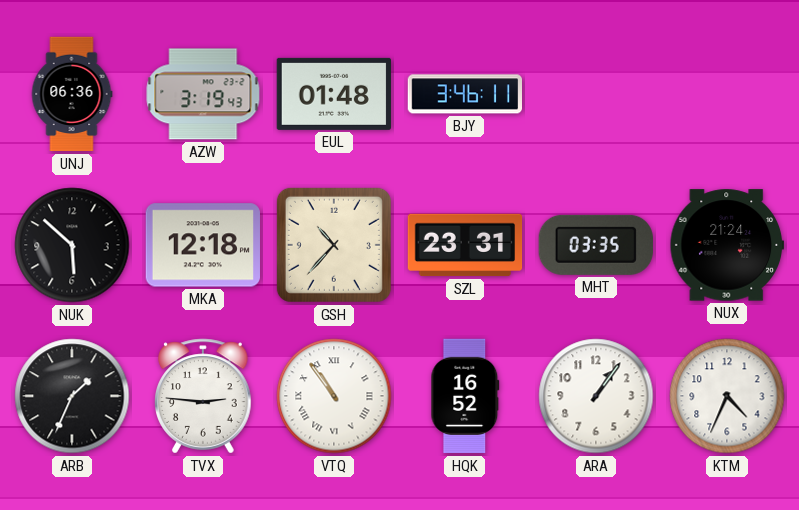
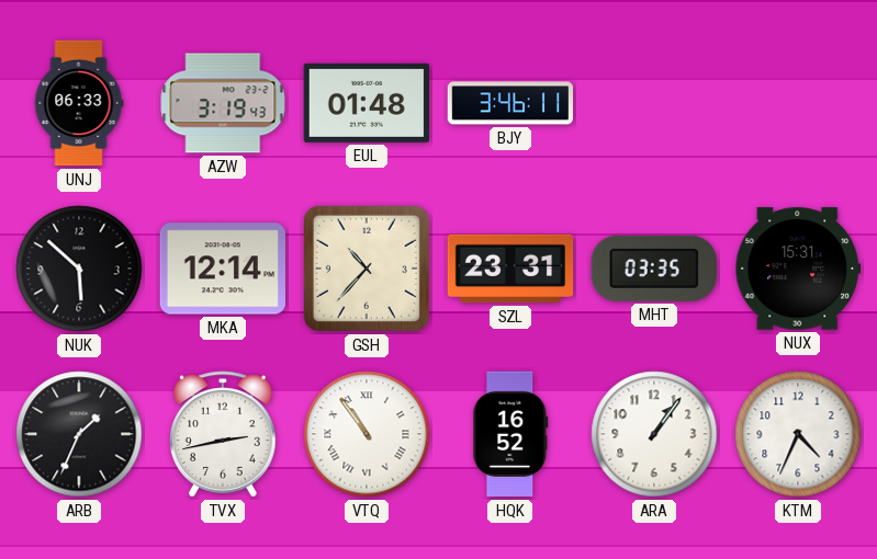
UNJ: 06:36 -> 06:33
MKA: 12:18 -> 12:14
NUX: 21:24 -> 15:31
TVX: 2:46 -> 2:43
